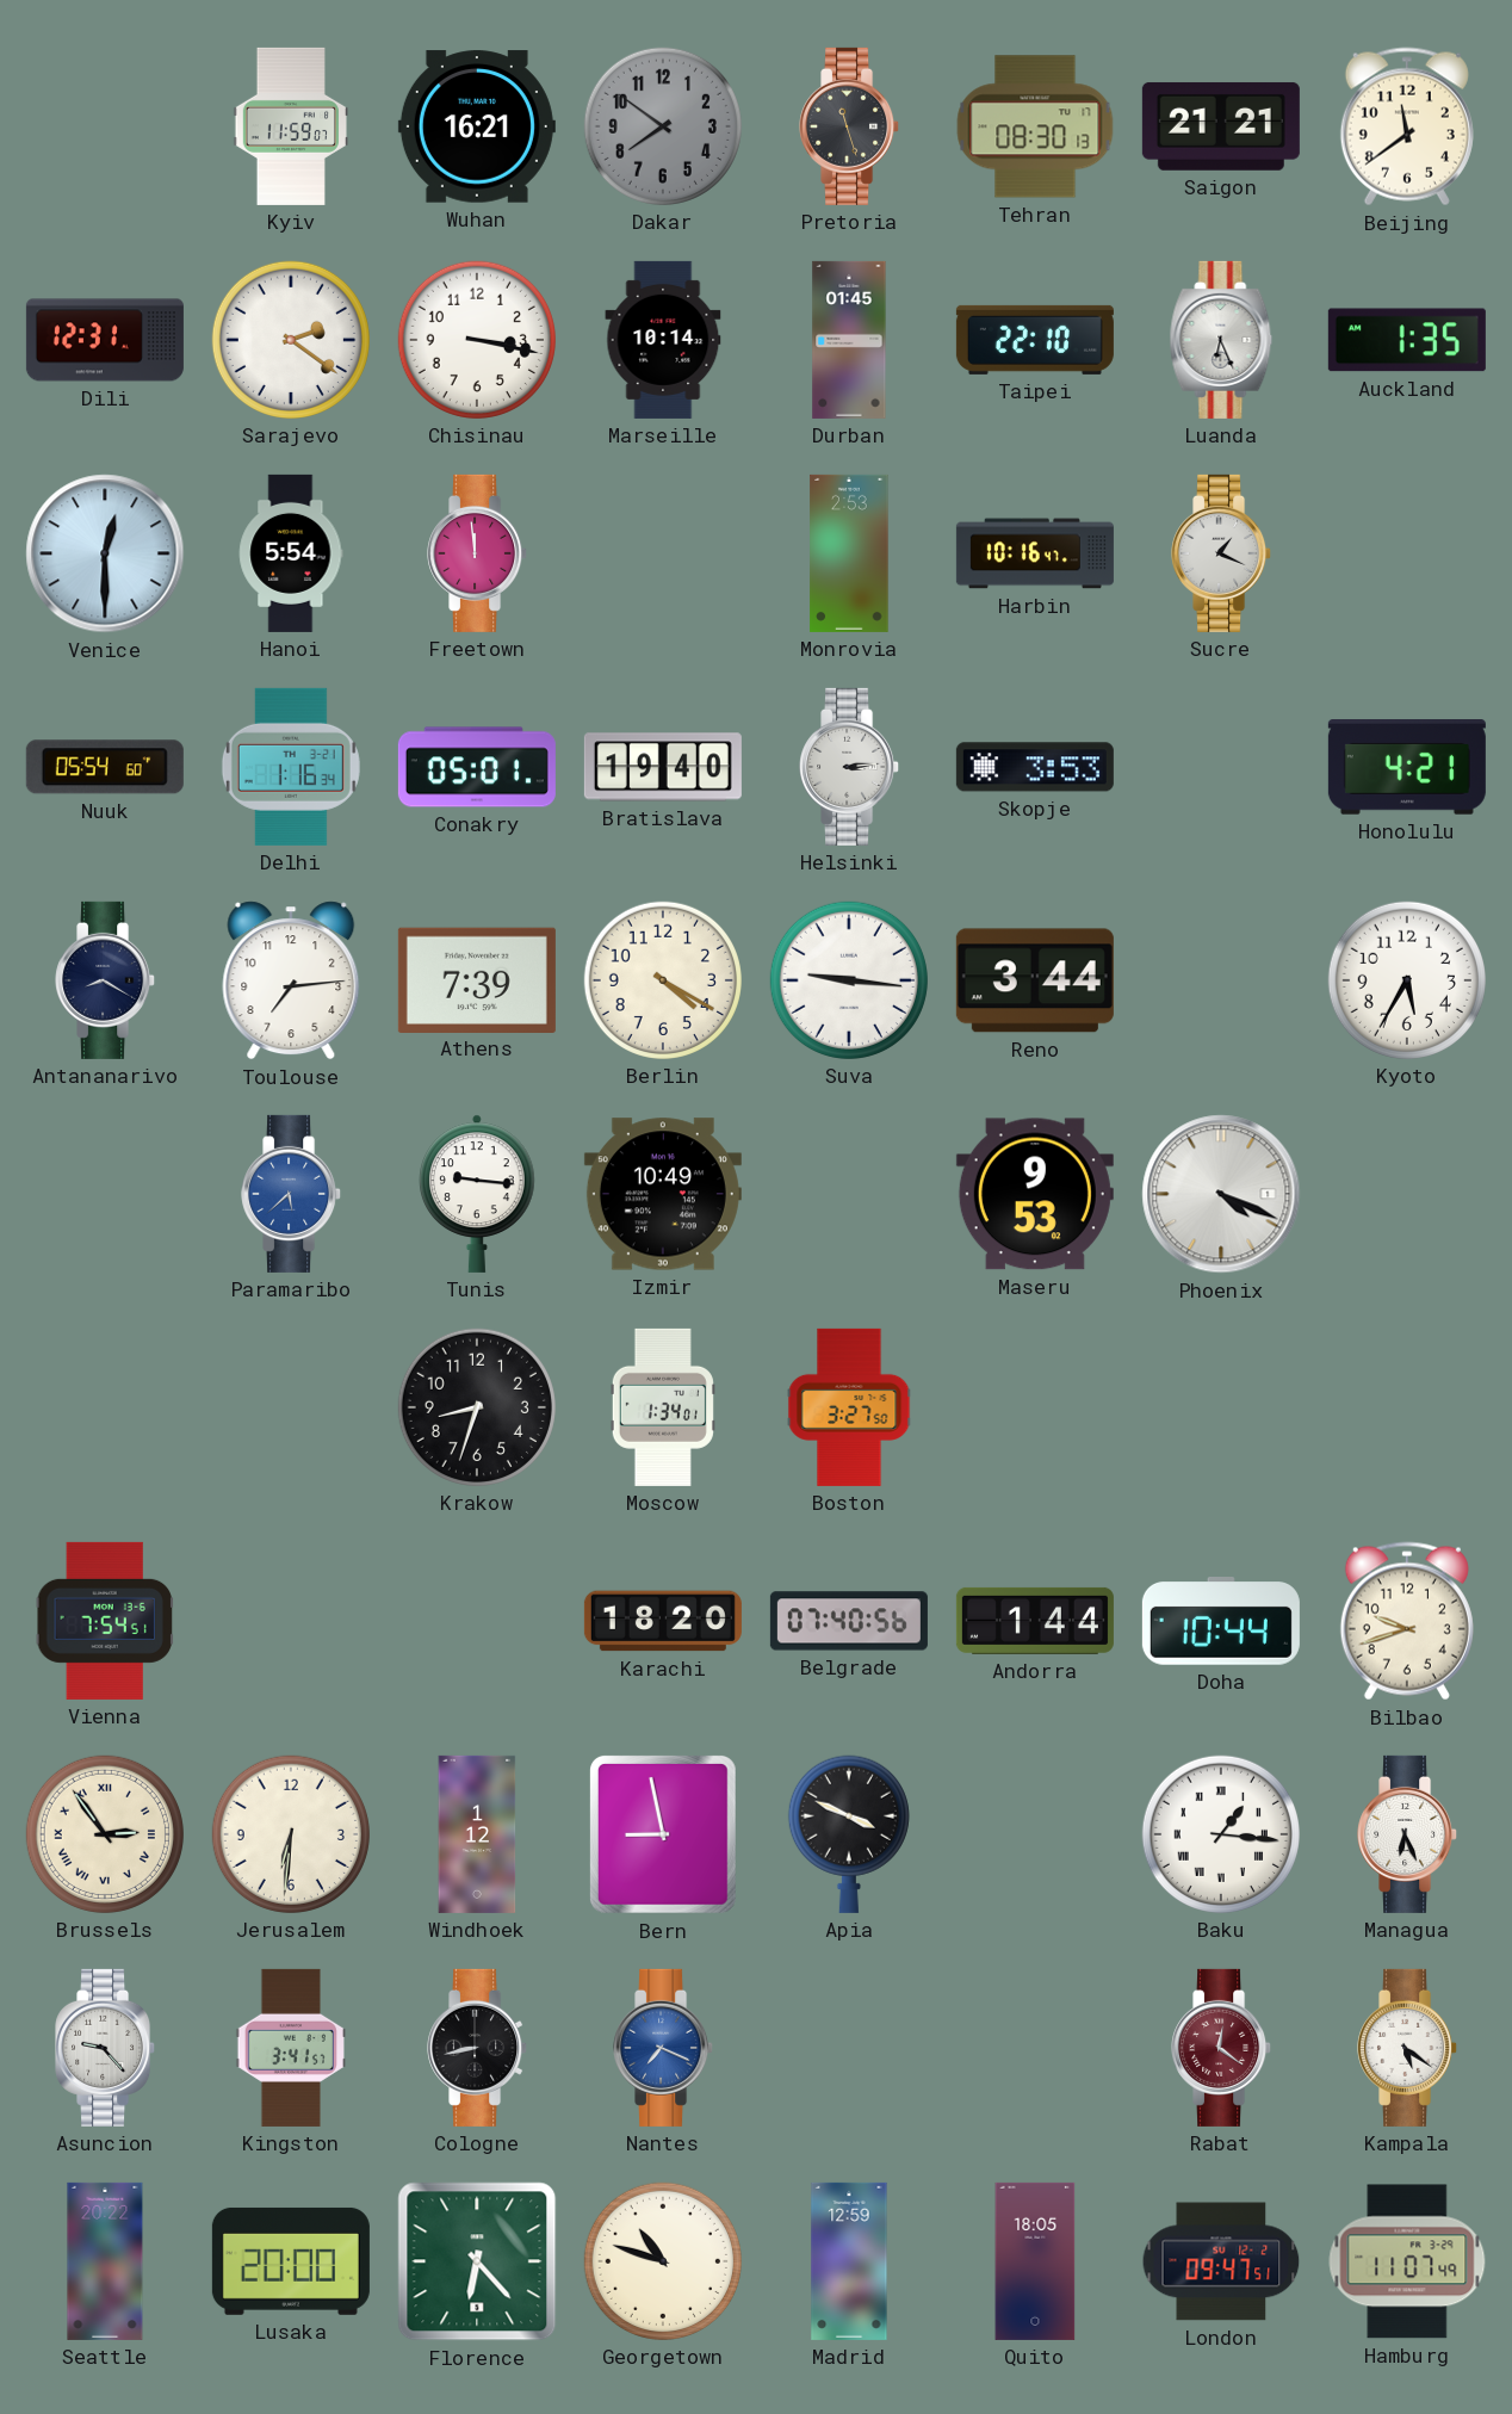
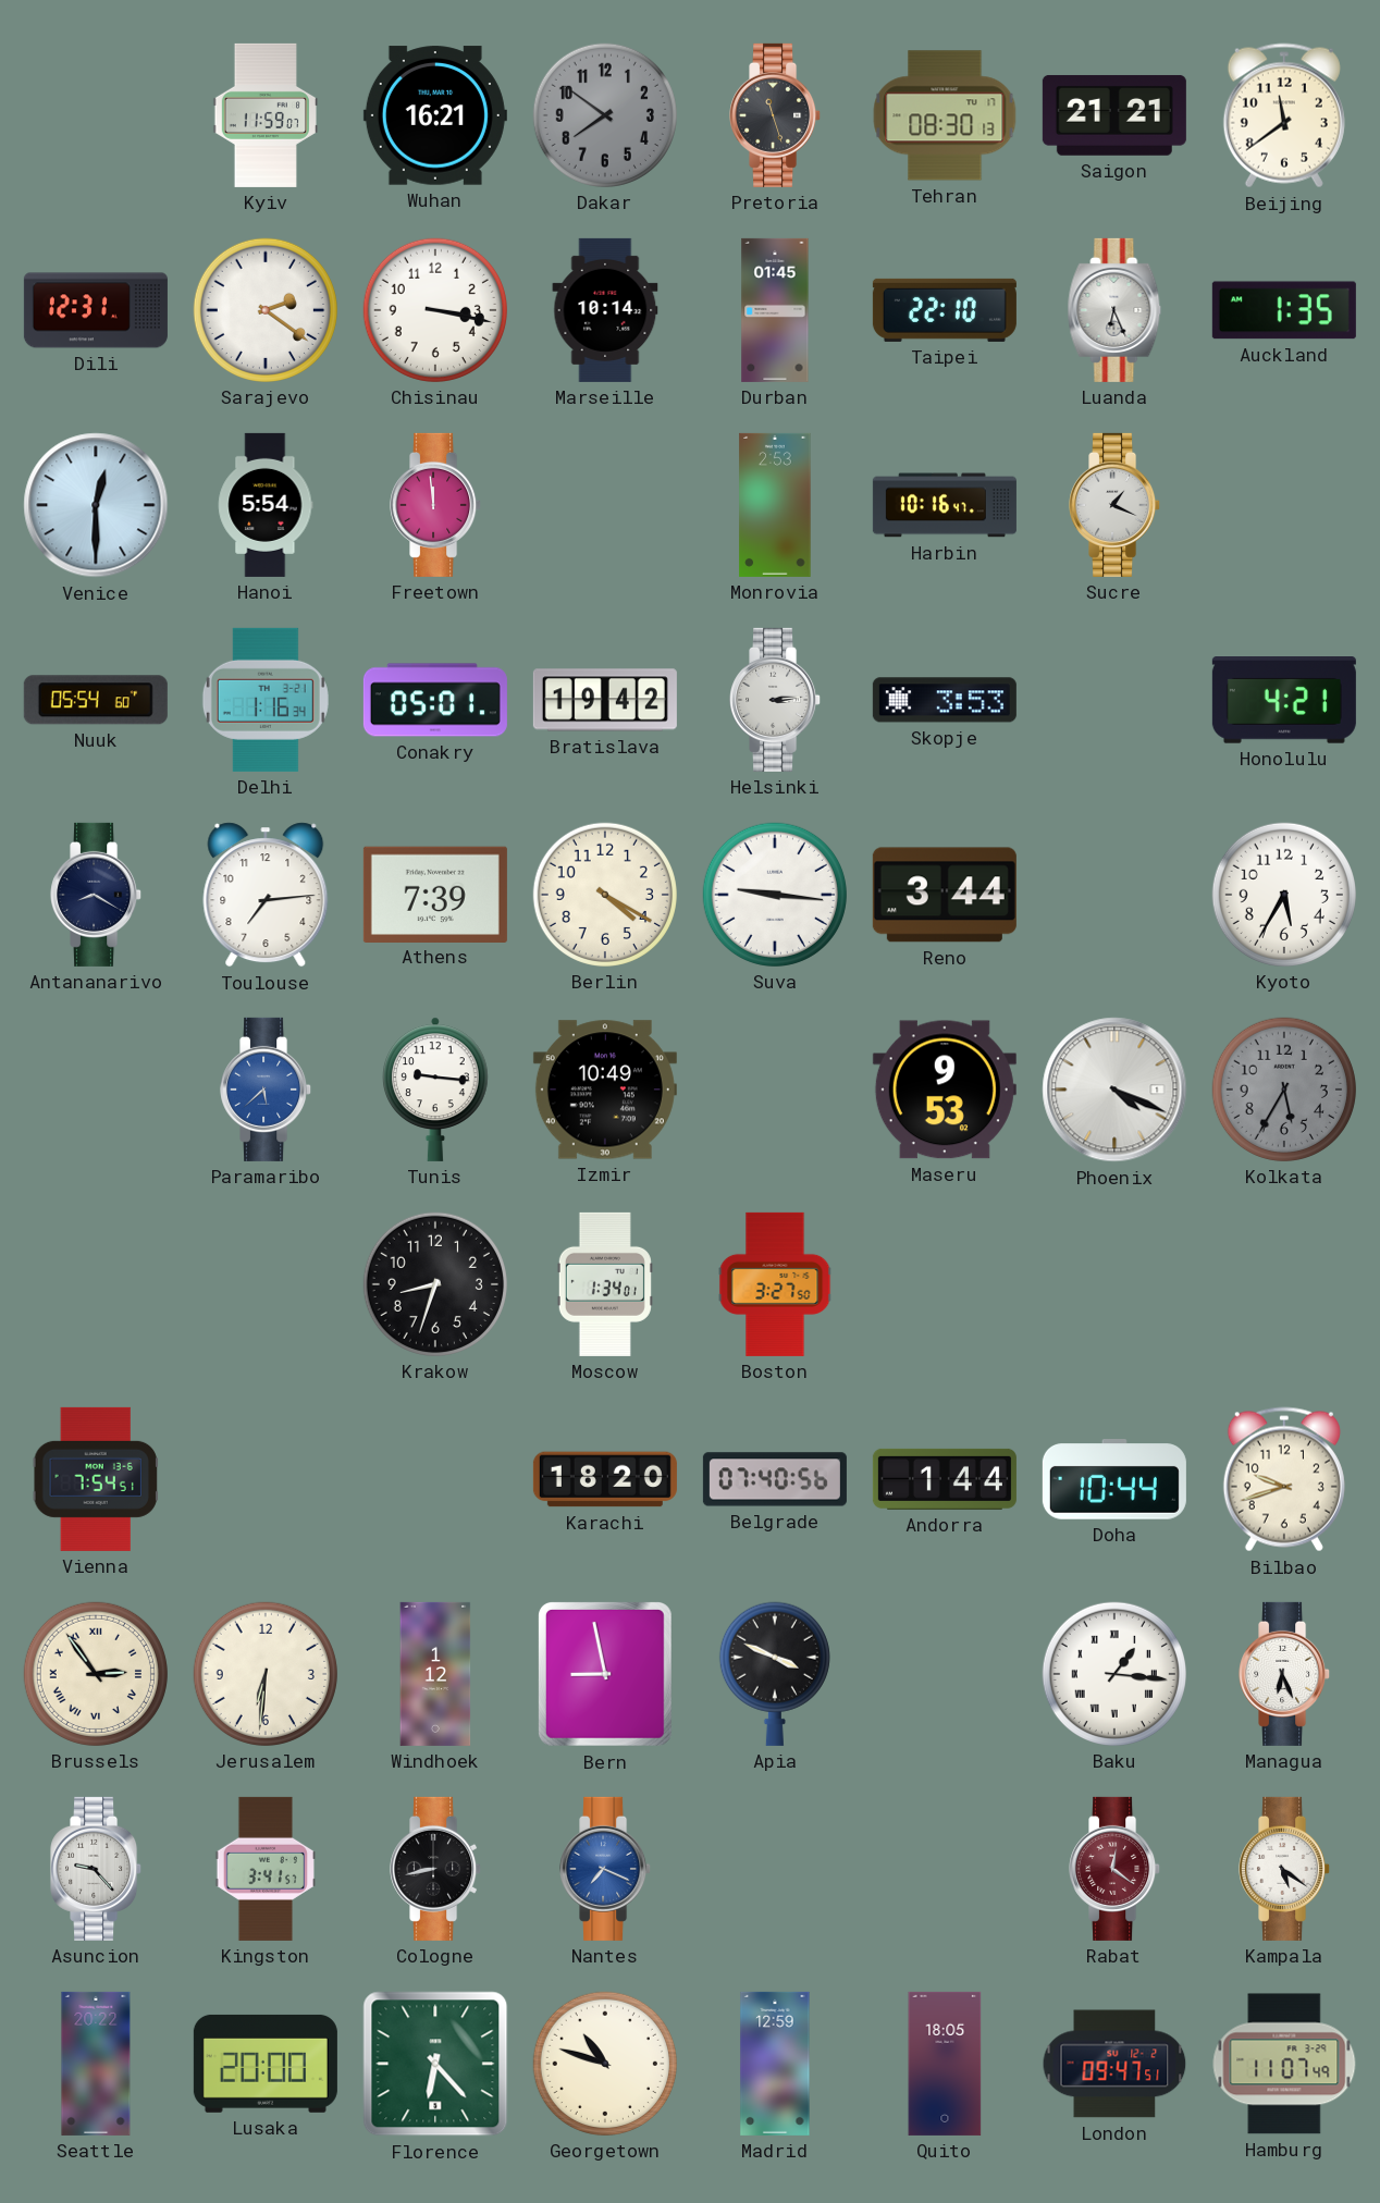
Bratislava: 19:40 -> 19:42
Kolkata: none -> 5:35
